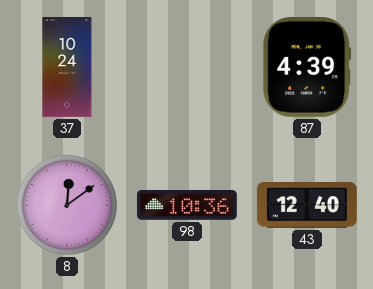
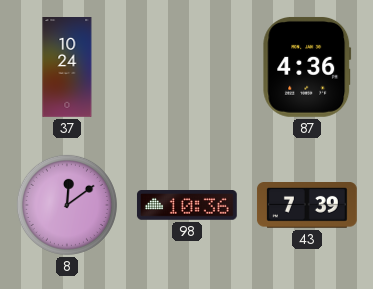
87: 4:39 -> 4:36
43: 12:40 -> 7:39
